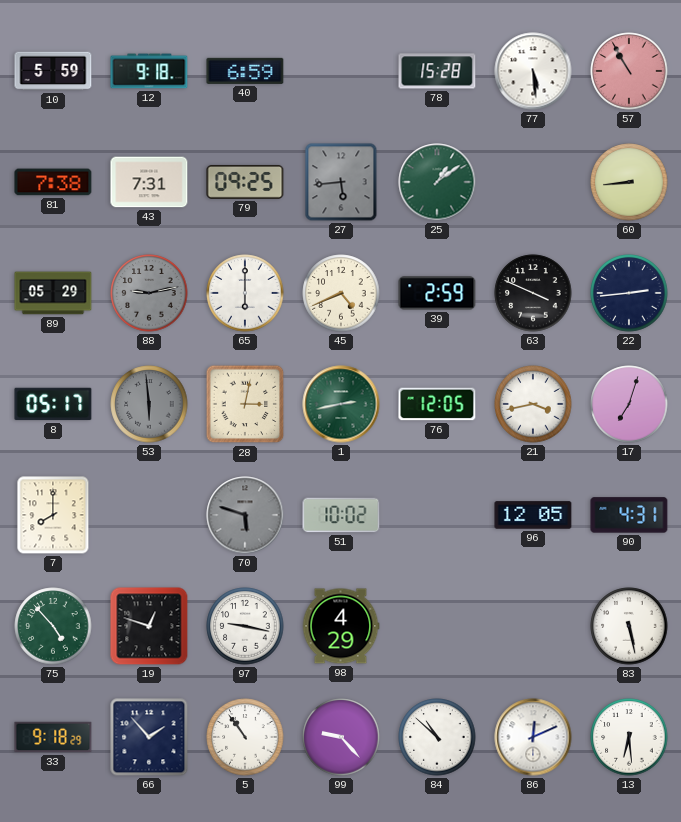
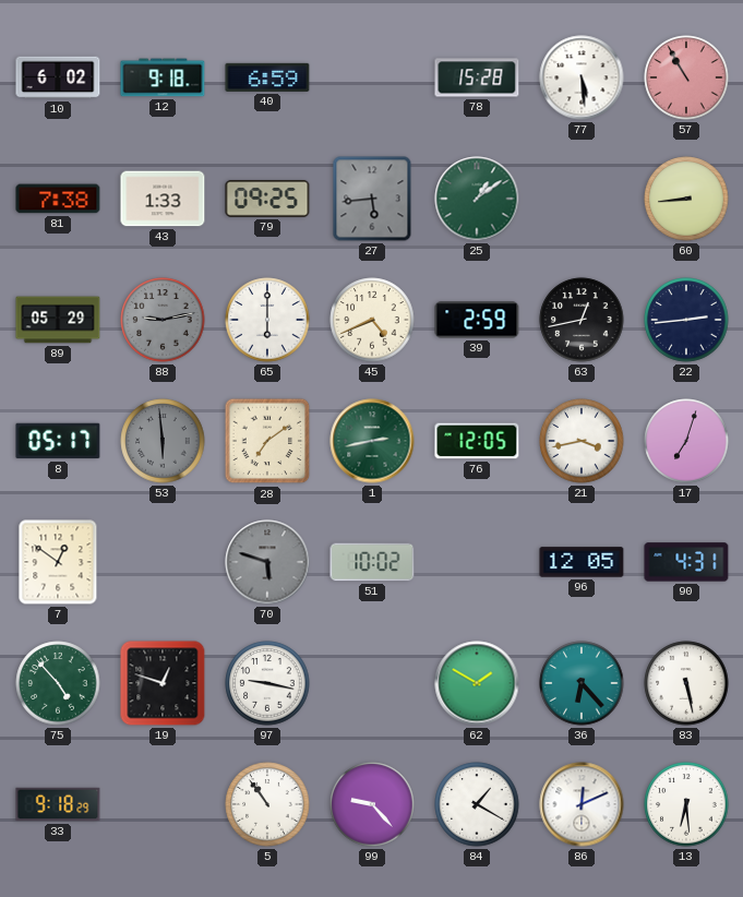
10: 5:59 -> 6:02
43: 7:31 -> 1:33
63: 3:49 -> 12:43
28: 3:02 -> 7:09
7: 8:00 -> 12:51
98: 4:29 -> none
62: none -> 1:50
36: none -> 6:23
66: 1:53 -> none
84: 10:52 -> 1:20
